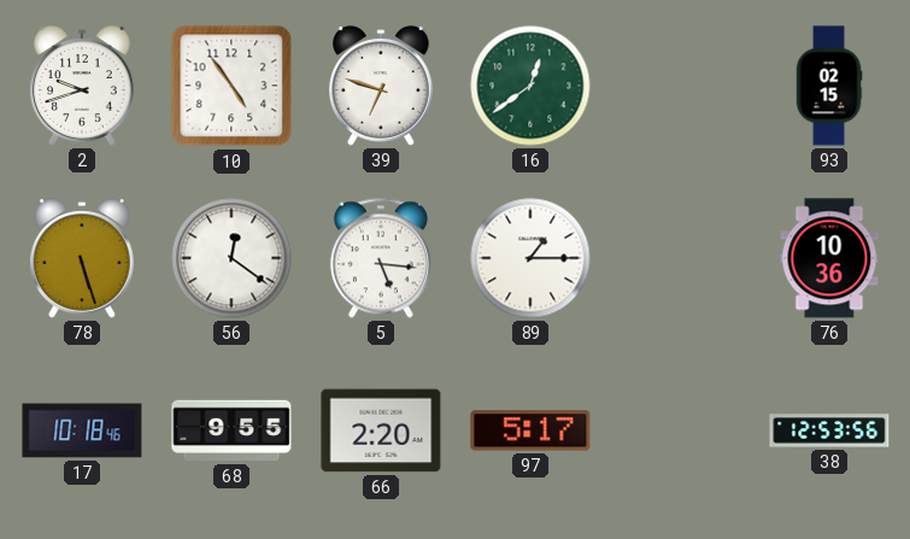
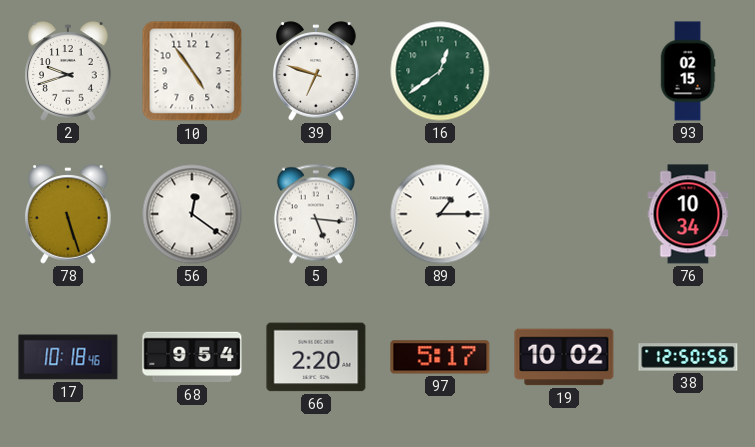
76: 10:36 -> 10:34
68: 9:55 -> 9:54
19: none -> 10:02
38: 12:53 -> 12:50
